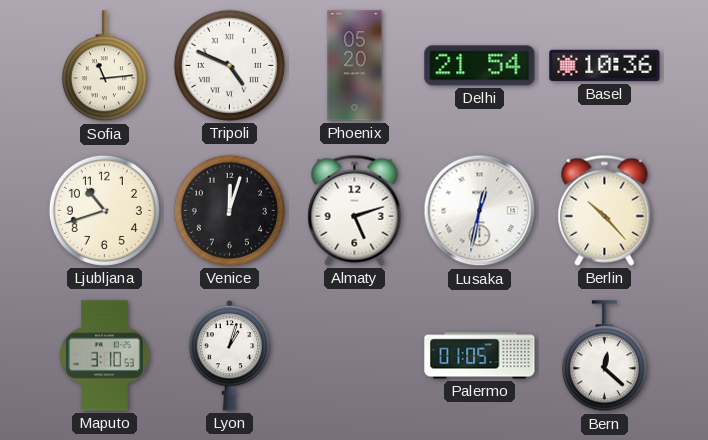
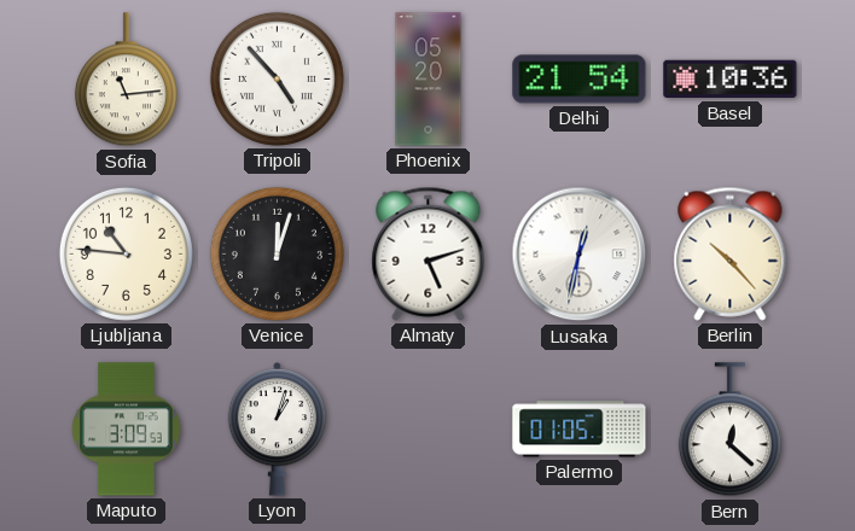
Tripoli: 4:49 -> 4:53
Ljubljana: 10:42 -> 10:46
Maputo: 3:10 -> 3:09
